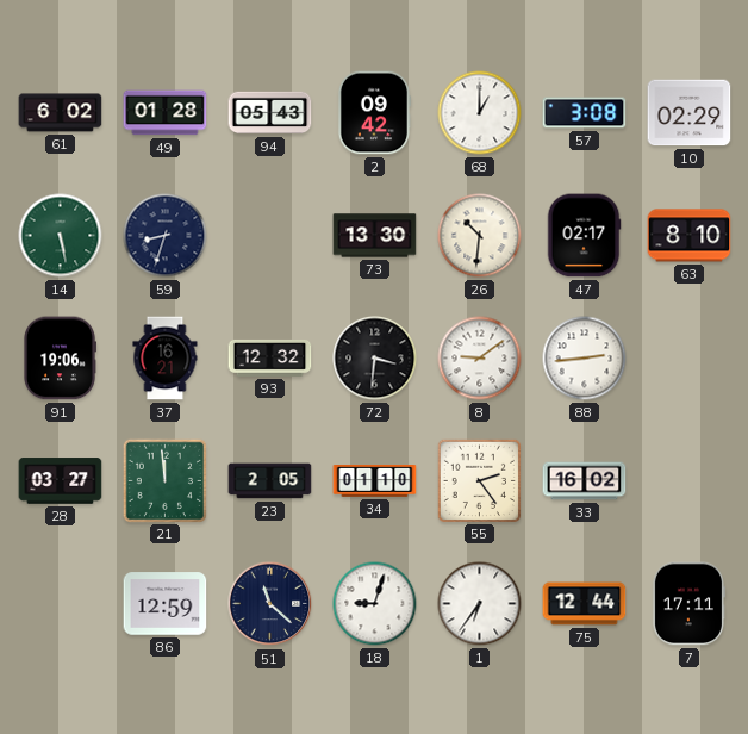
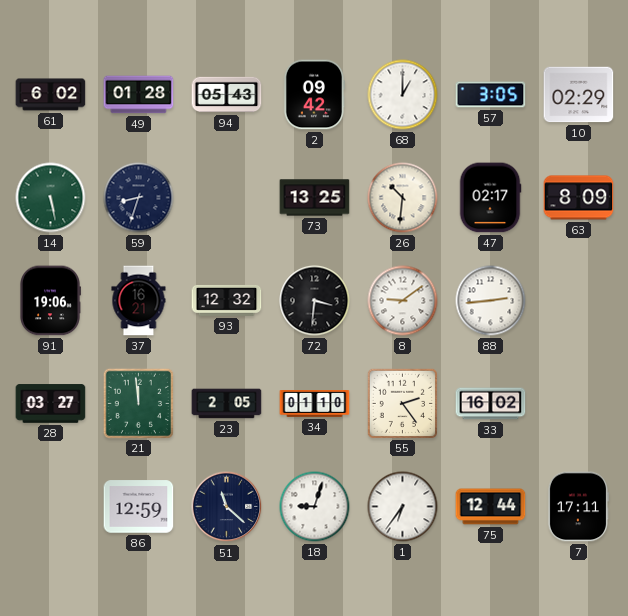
57: 3:08 -> 3:05
73: 13:30 -> 13:25
63: 8:10 -> 8:09
